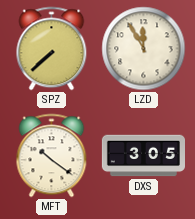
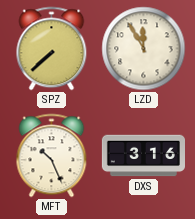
MFT: 10:21 -> 10:26
DXS: 3:05 -> 3:16
